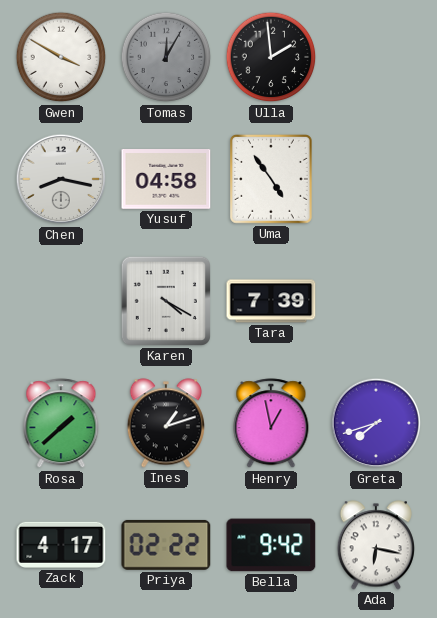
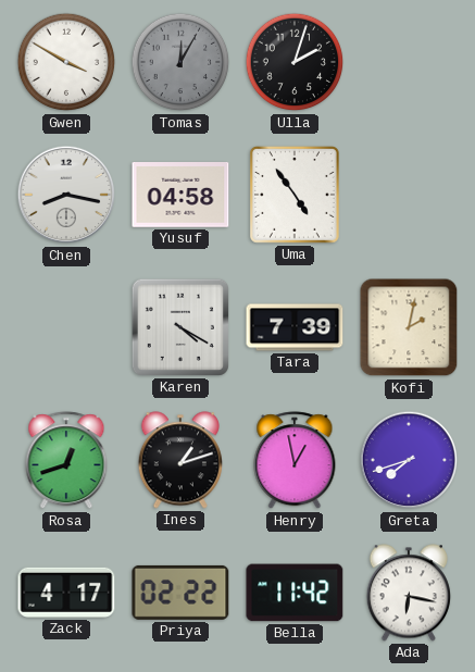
Ulla: 1:59 -> 2:03
Kofi: none -> 2:02
Rosa: 1:38 -> 12:42
Bella: 9:42 -> 11:42
